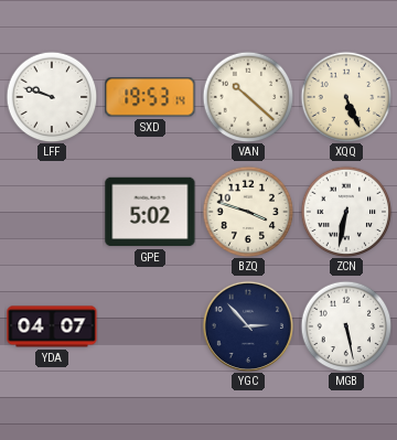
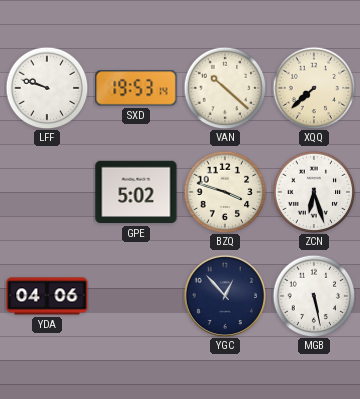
XQQ: 5:26 -> 7:38
ZCN: 6:32 -> 6:27
YDA: 04:07 -> 04:06
YGC: 2:53 -> 12:53
